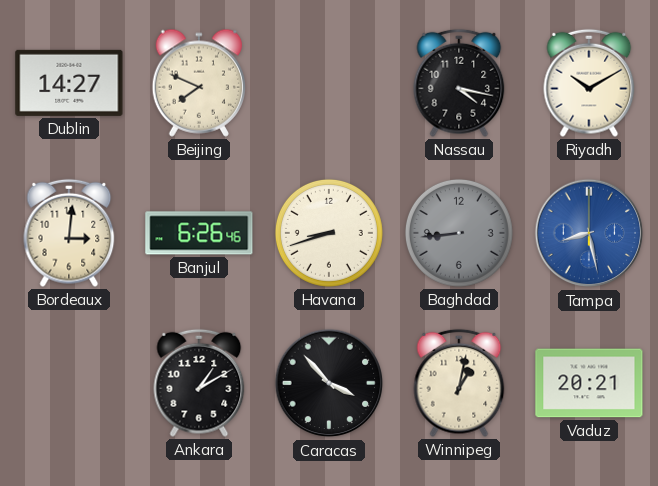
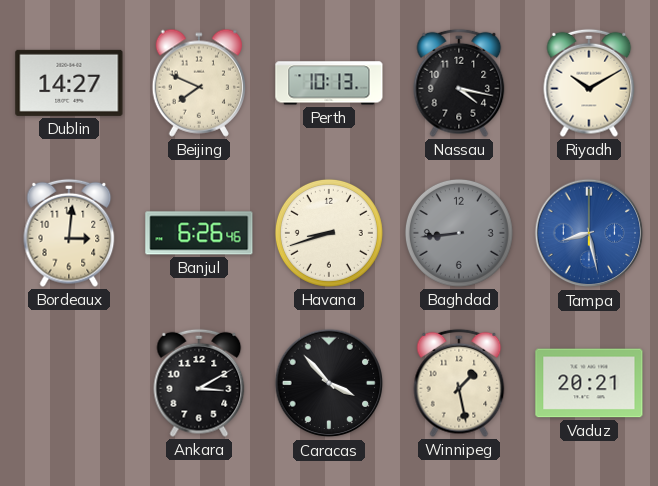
Perth: none -> 10:13
Ankara: 1:10 -> 3:10
Winnipeg: 1:02 -> 1:28
